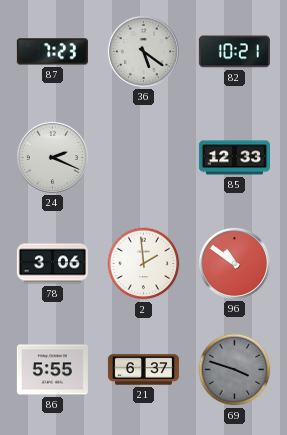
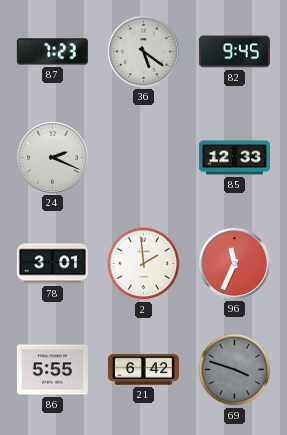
82: 10:21 -> 9:45
78: 3:06 -> 3:01
96: 10:51 -> 11:34
21: 6:37 -> 6:42
